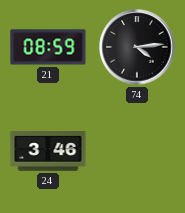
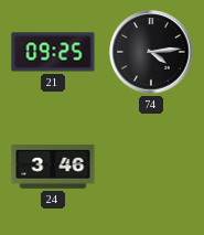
21: 08:59 -> 09:25
